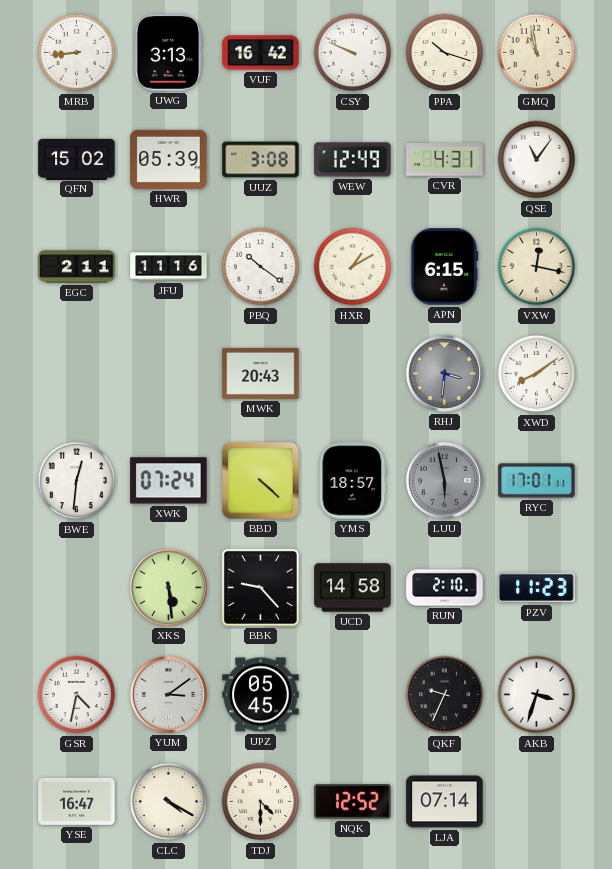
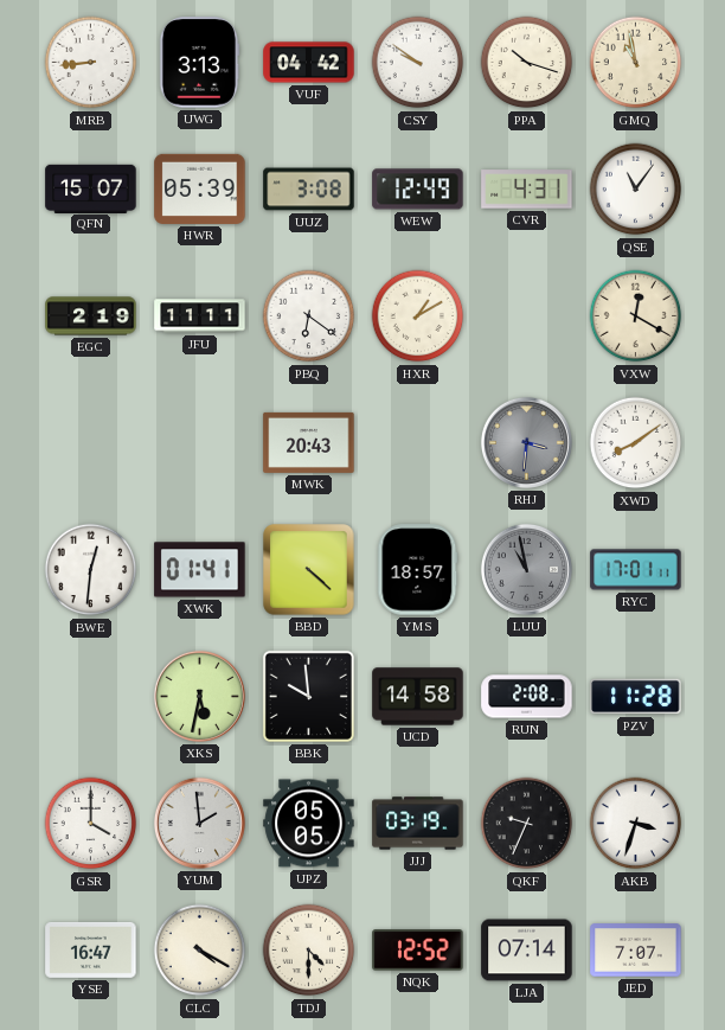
VUF: 16:42 -> 04:42
CSY: 9:49 -> 9:51
QFN: 15:02 -> 15:07
EGC: 2:11 -> 2:19
JFU: 11:16 -> 11:11
PBQ: 10:21 -> 6:21
APN: 6:15 -> none
VXW: 12:17 -> 12:20
XWK: 07:24 -> 01:41
LUU: 5:58 -> 10:58
XKS: 5:29 -> 5:32
BBK: 9:23 -> 9:59
RUN: 2:10 -> 2:08
PZV: 11:23 -> 11:28
GSR: 4:32 -> 4:00
YUM: 3:09 -> 1:59
UPZ: 05:45 -> 05:05
JJJ: none -> 03:19
JED: none -> 7:07
